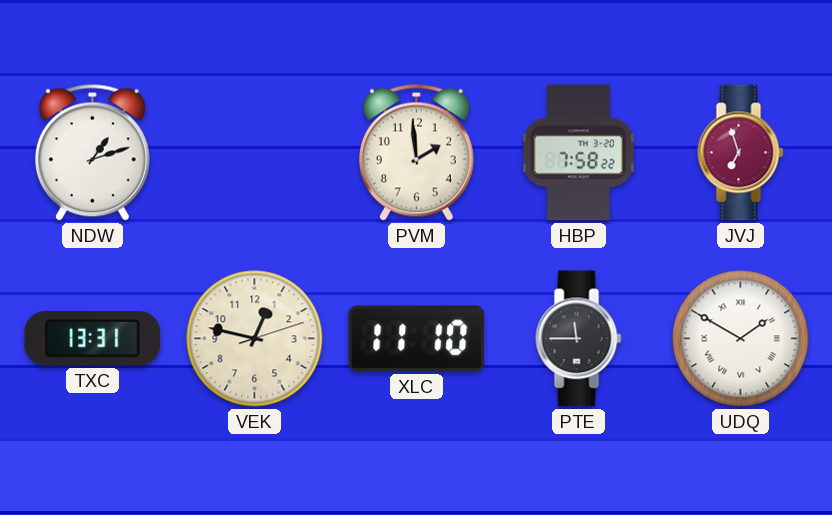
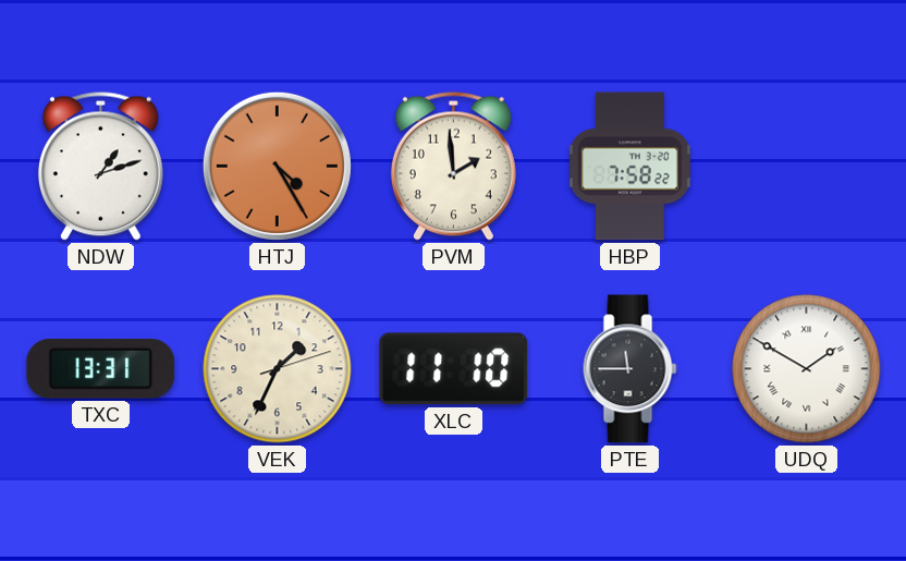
HTJ: none -> 4:25
JVJ: 6:57 -> none
VEK: 12:47 -> 1:34
